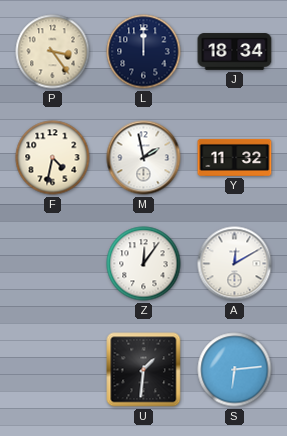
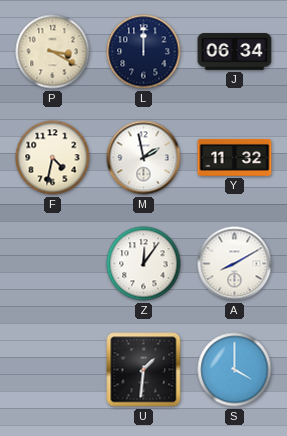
P: 3:24 -> 3:20
J: 18:34 -> 06:34
A: 12:10 -> 8:10
S: 6:14 -> 4:00
